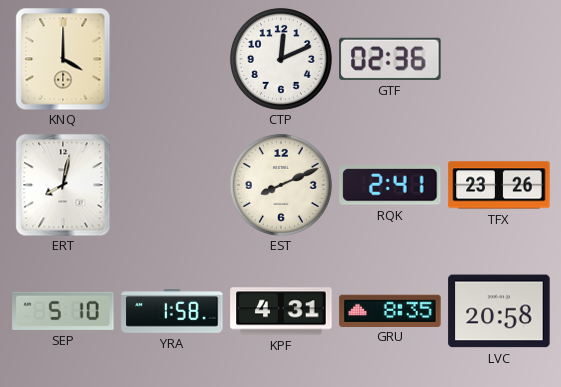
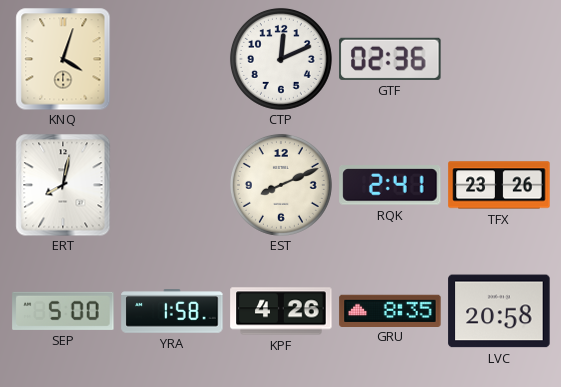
KNQ: 4:00 -> 4:03
SEP: 5:10 -> 5:00
KPF: 4:31 -> 4:26
